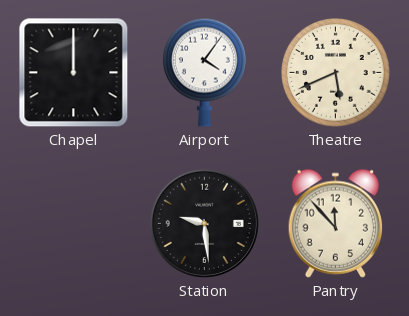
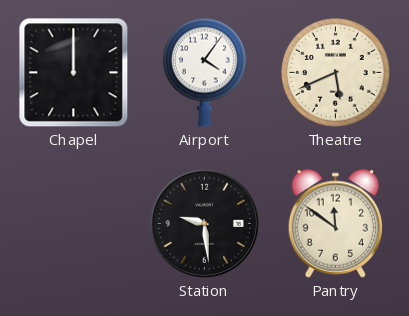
Pantry: 11:53 -> 11:51
